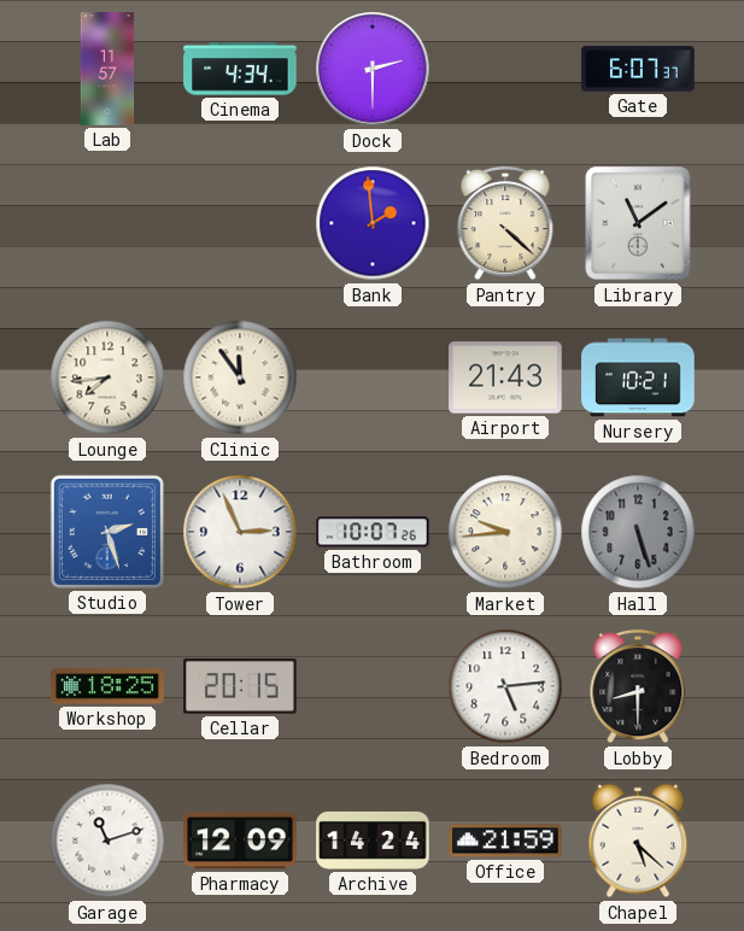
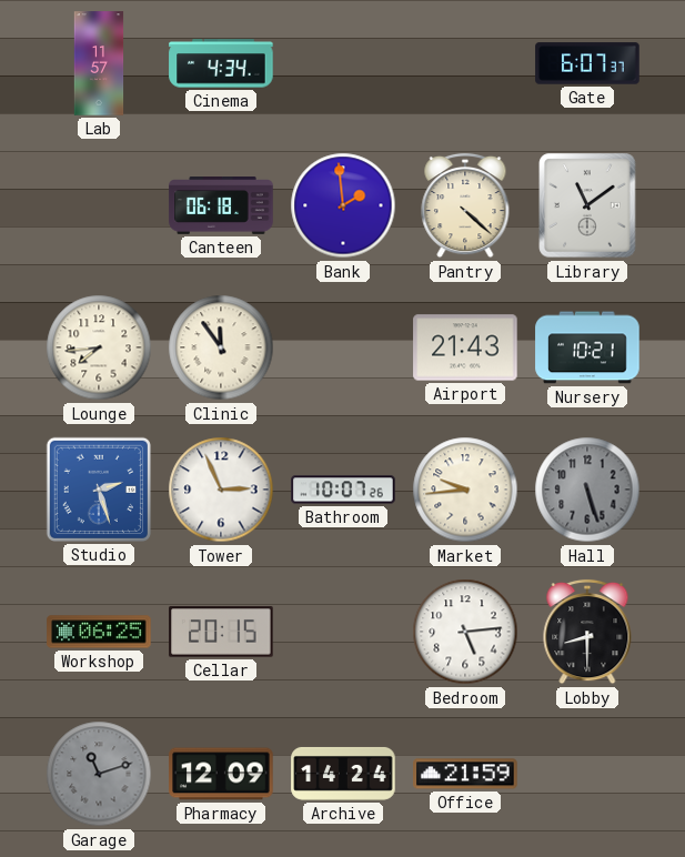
Dock: 2:30 -> none
Canteen: none -> 06:18
Workshop: 18:25 -> 06:25
Garage dial: white -> grey
Chapel: 5:22 -> none
